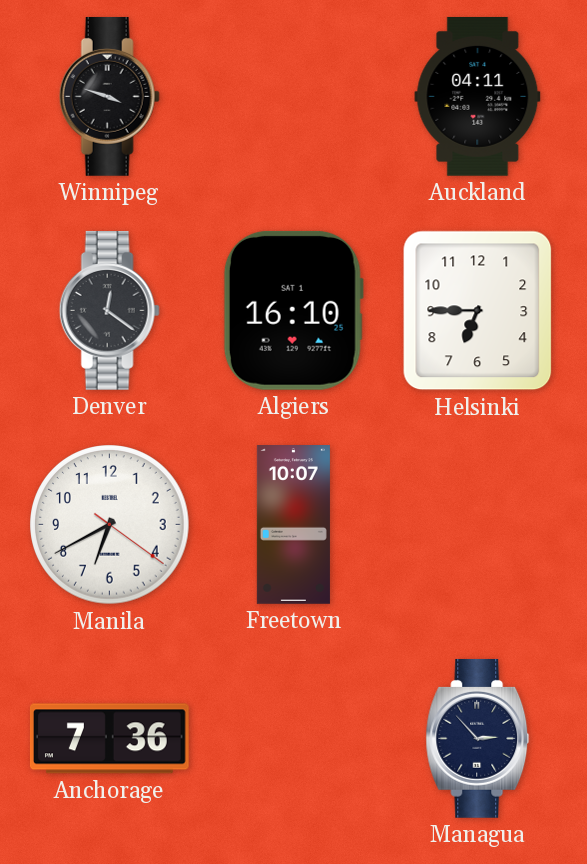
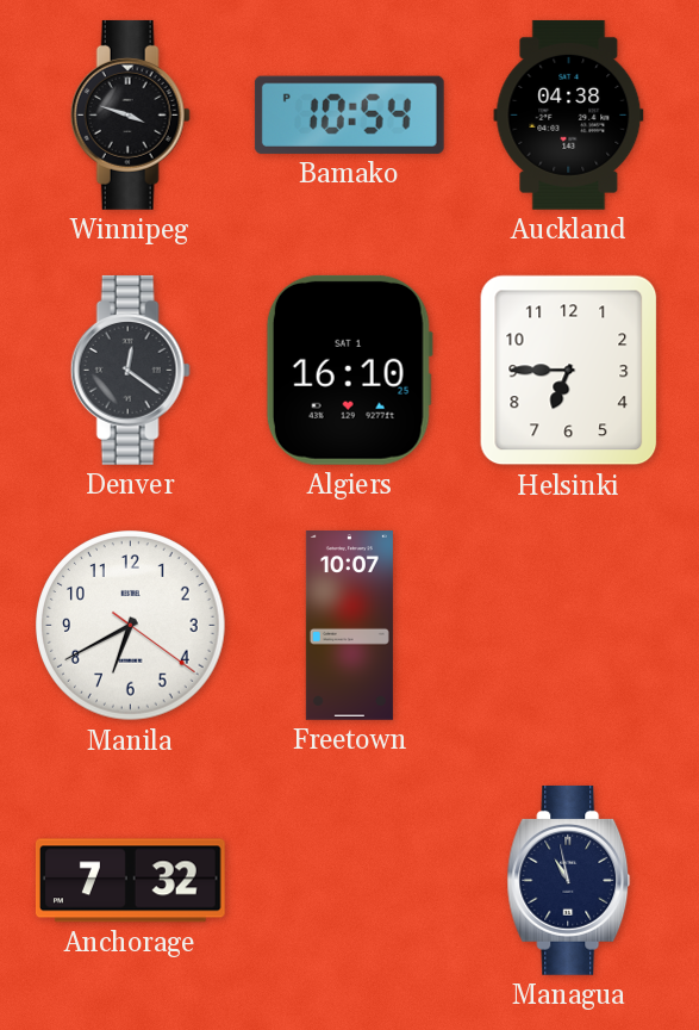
Bamako: none -> 10:54
Auckland: 04:11 -> 04:38
Anchorage: 7:36 -> 7:32
Managua: 2:53 -> 10:58
